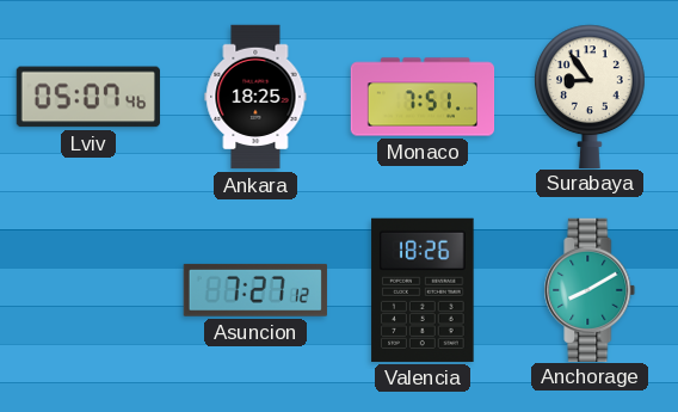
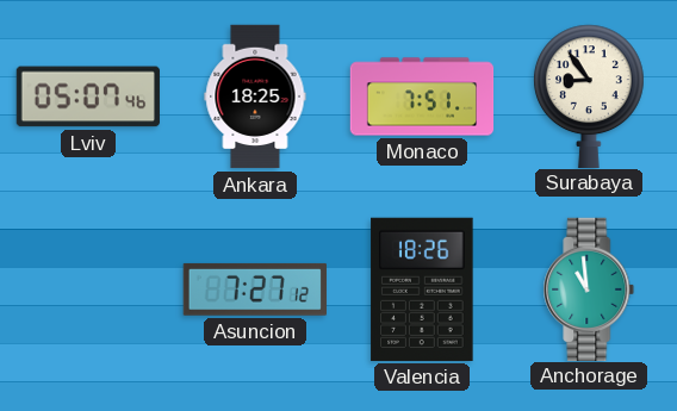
Anchorage: 8:10 -> 10:59
